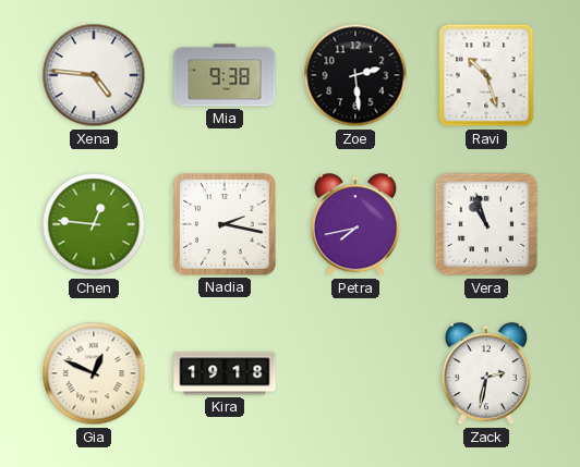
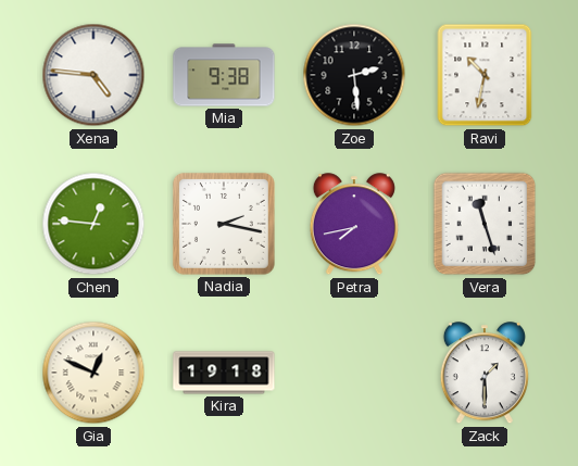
Ravi: 10:27 -> 10:32
Vera: 10:57 -> 11:27
Zack: 2:32 -> 1:30
